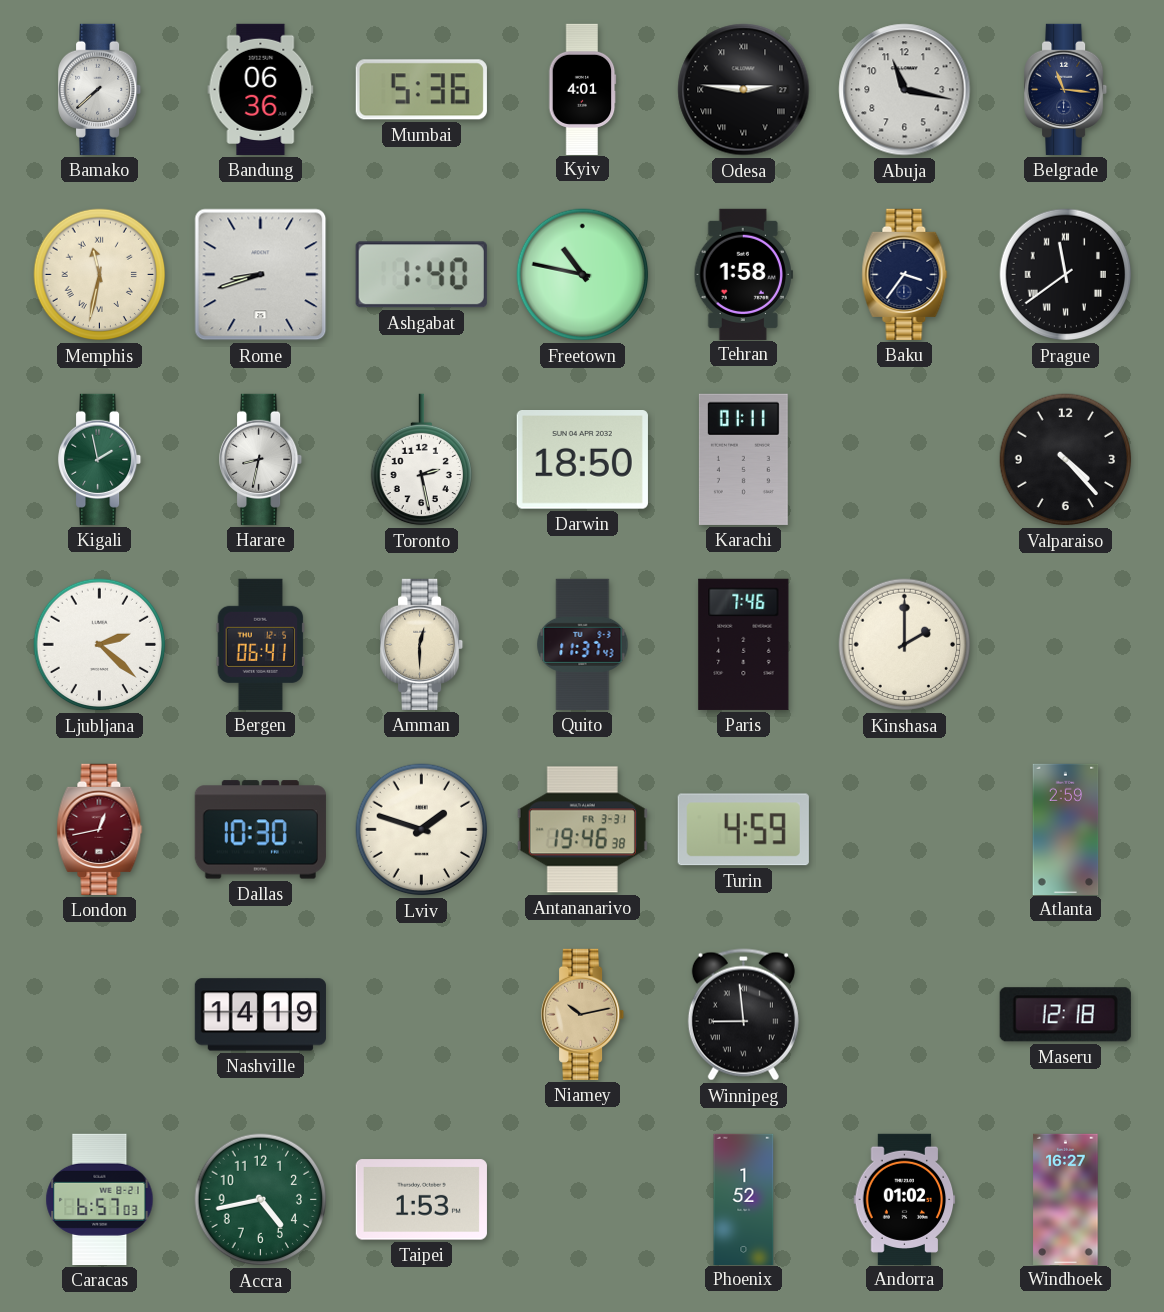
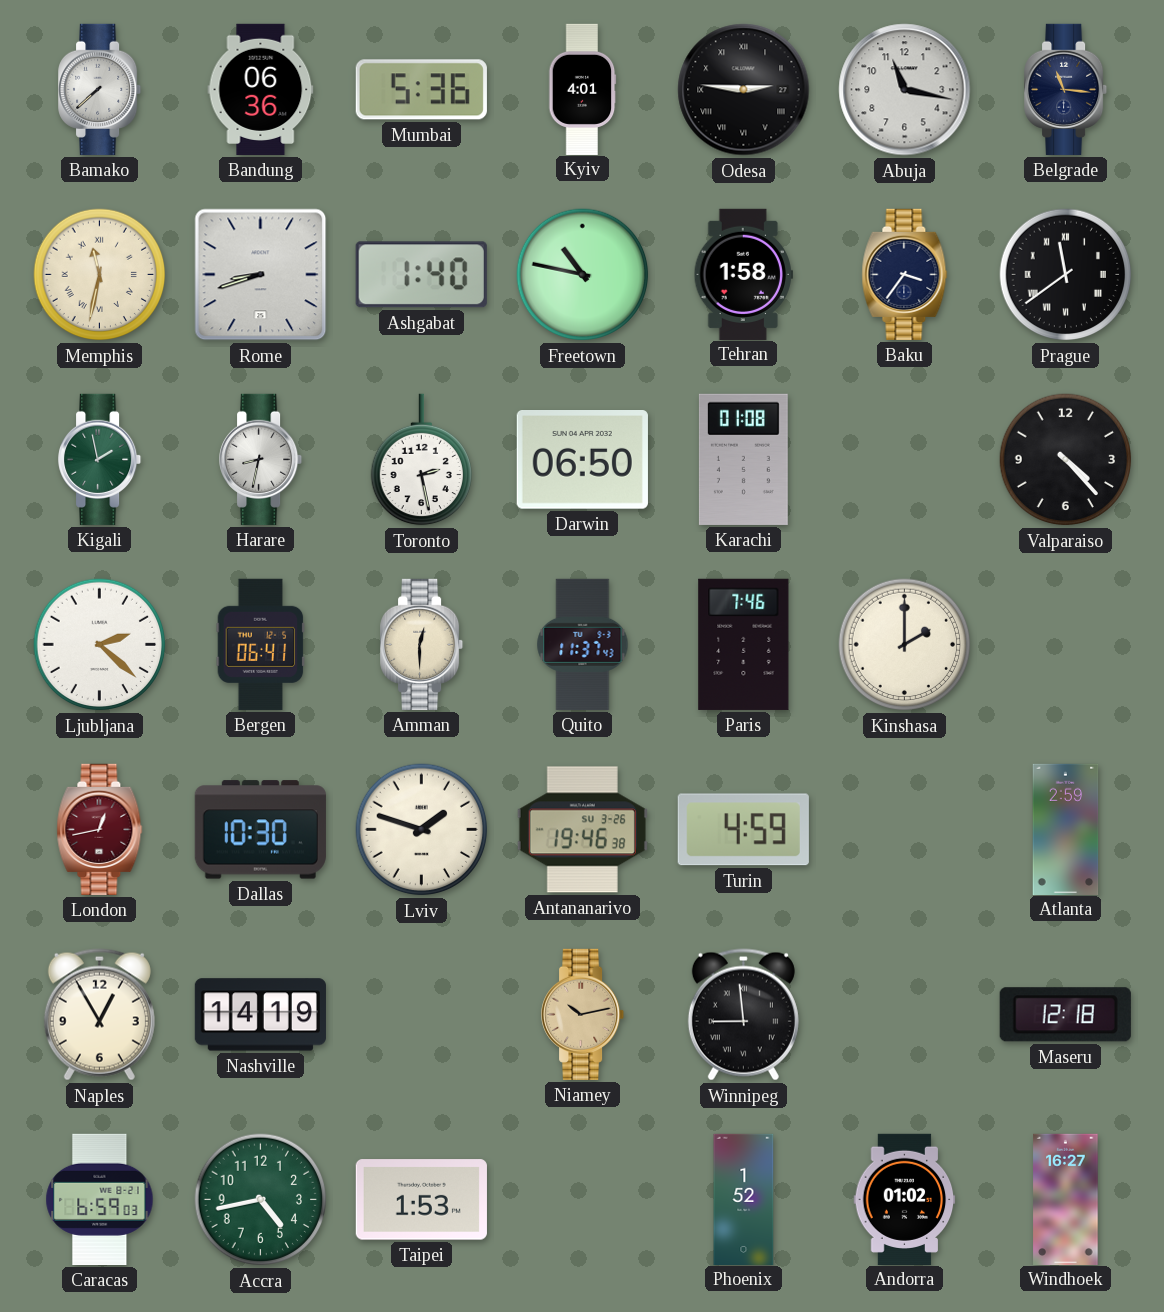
Darwin: 18:50 -> 06:50
Karachi: 01:11 -> 01:08
Antananarivo date: FR 3-31 -> SU 3-26
Naples: none -> 12:55
Caracas: 6:57 -> 6:59
